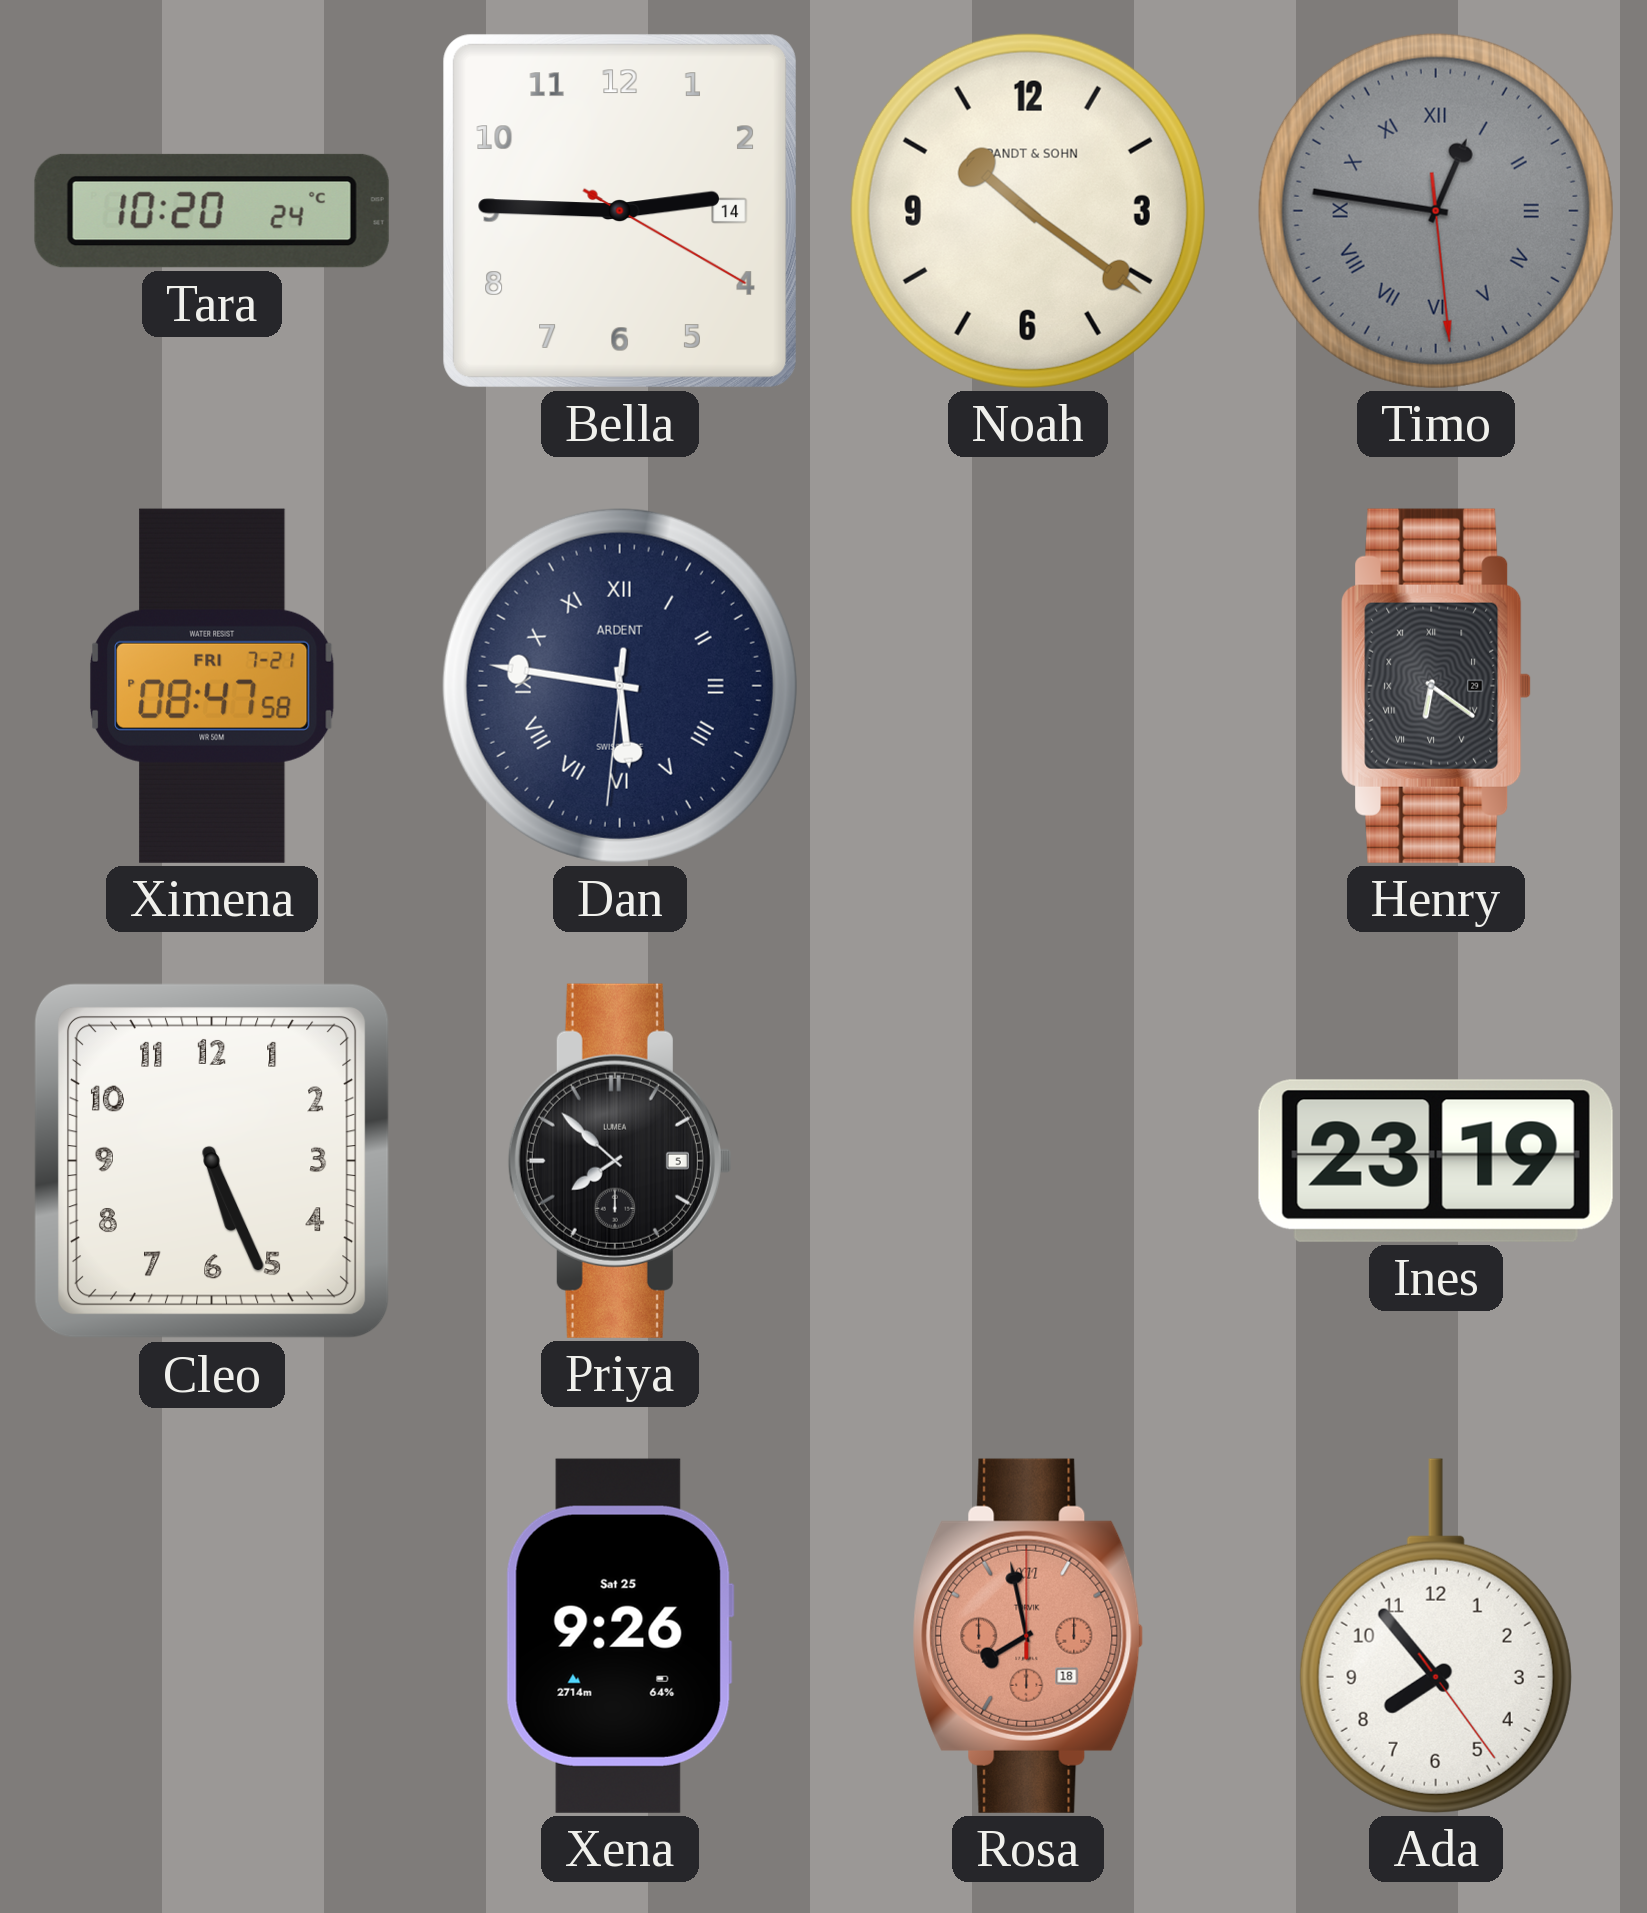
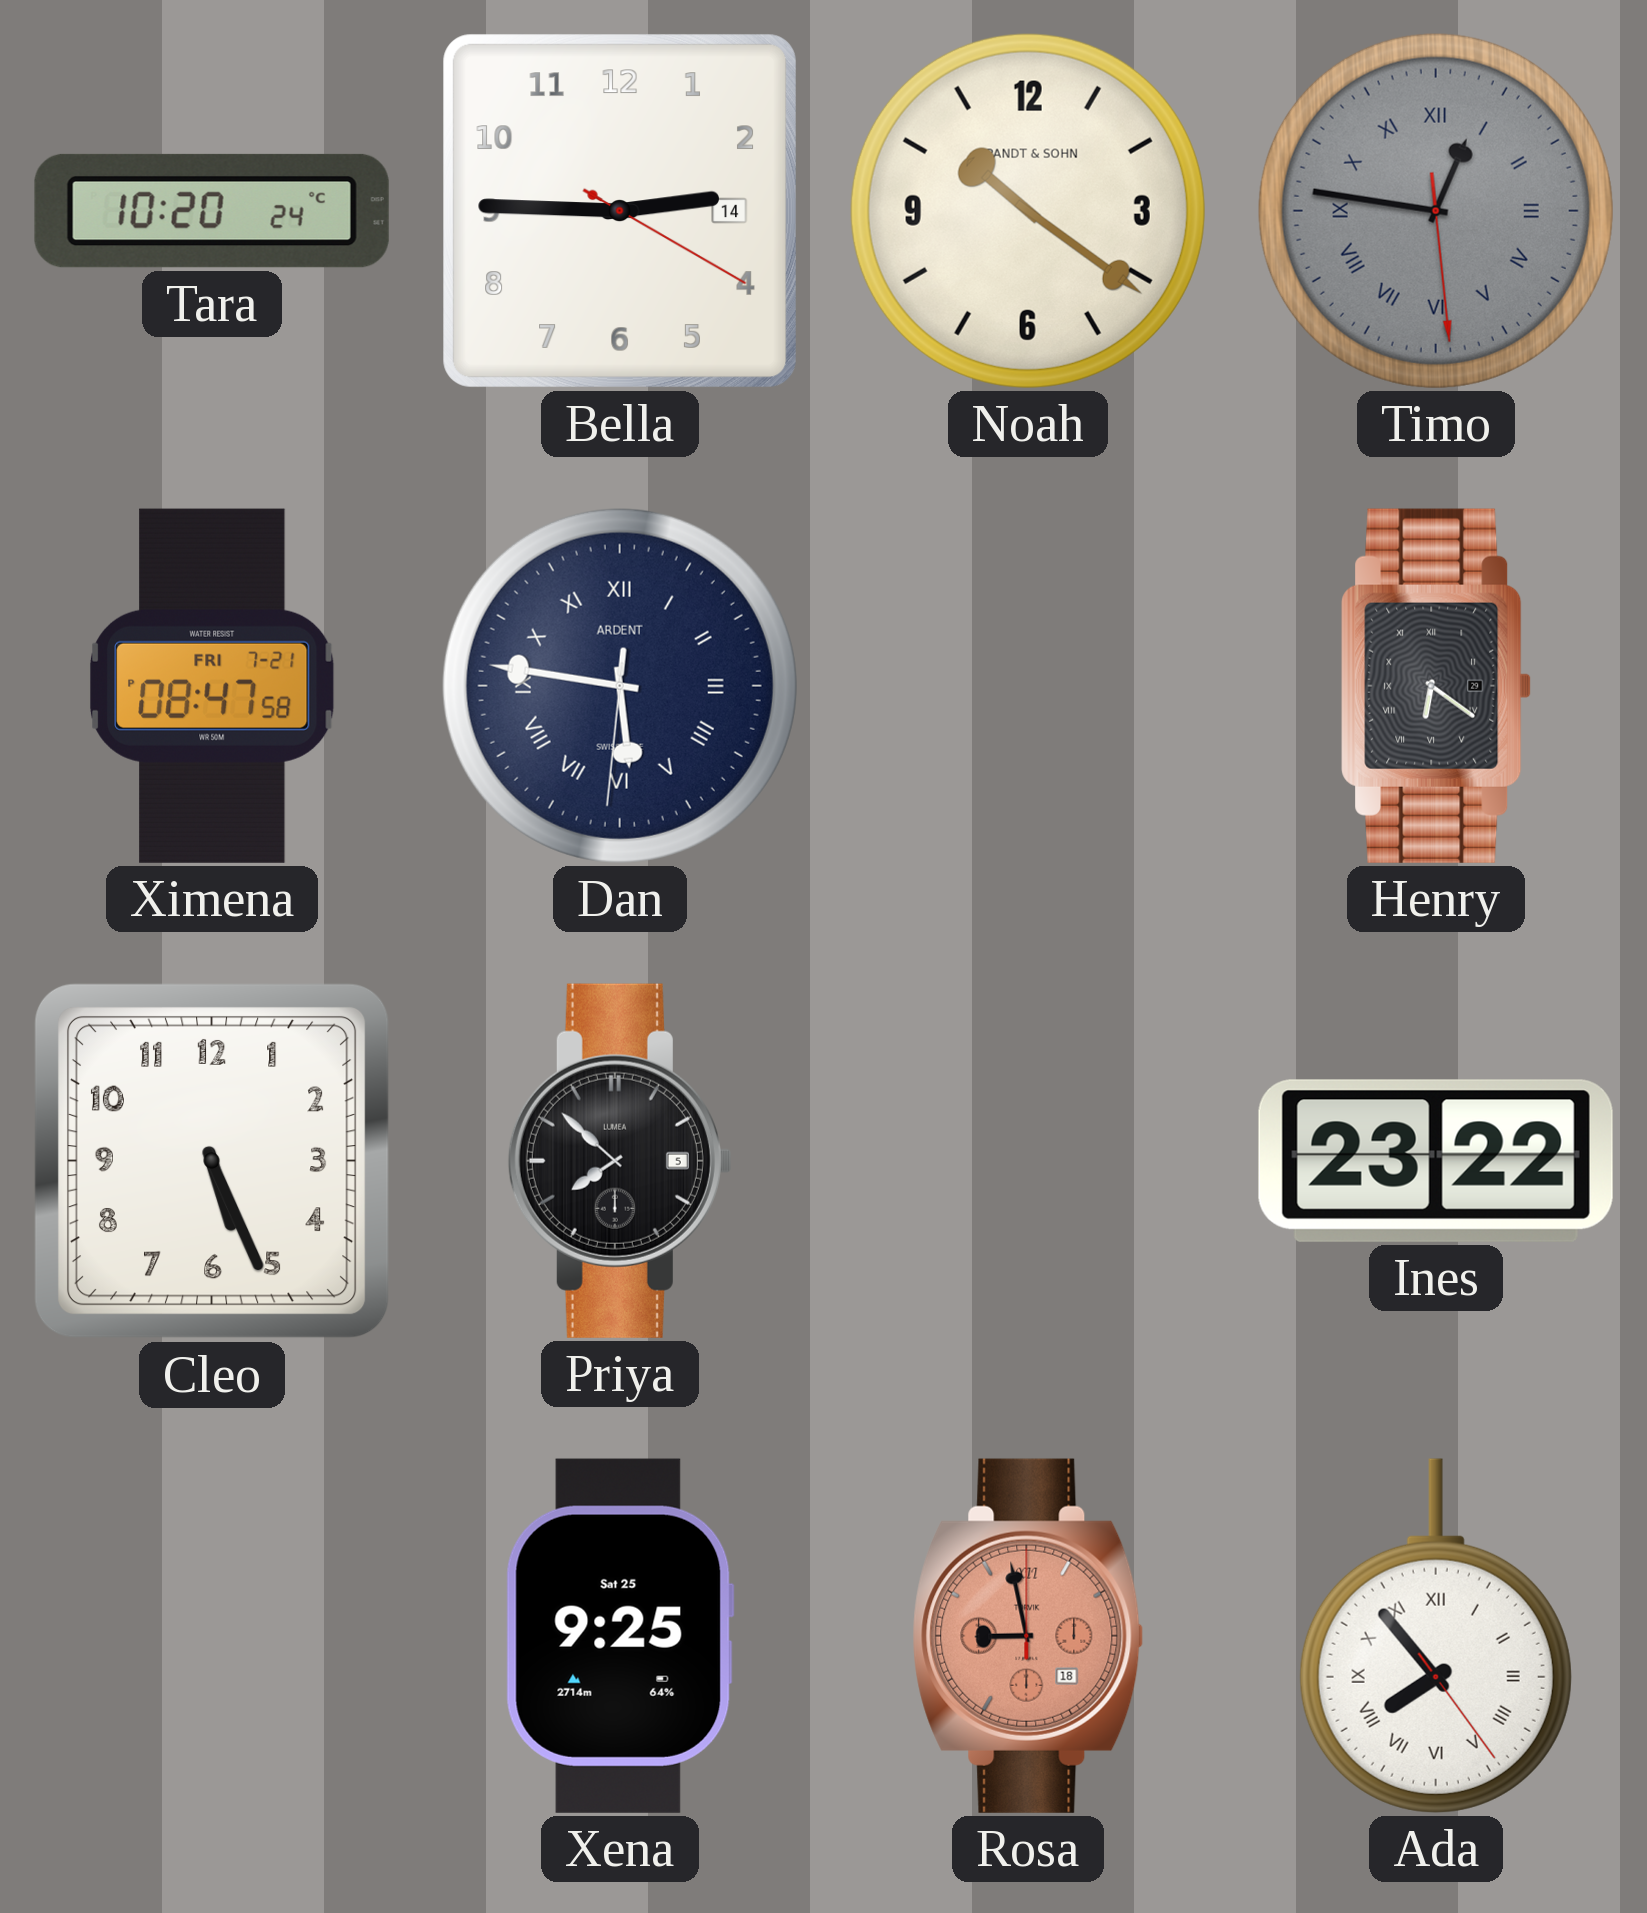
Ines: 23:19 -> 23:22
Xena: 9:26 -> 9:25
Rosa: 7:58 -> 8:58
Ada numerals: Arabic -> Roman
